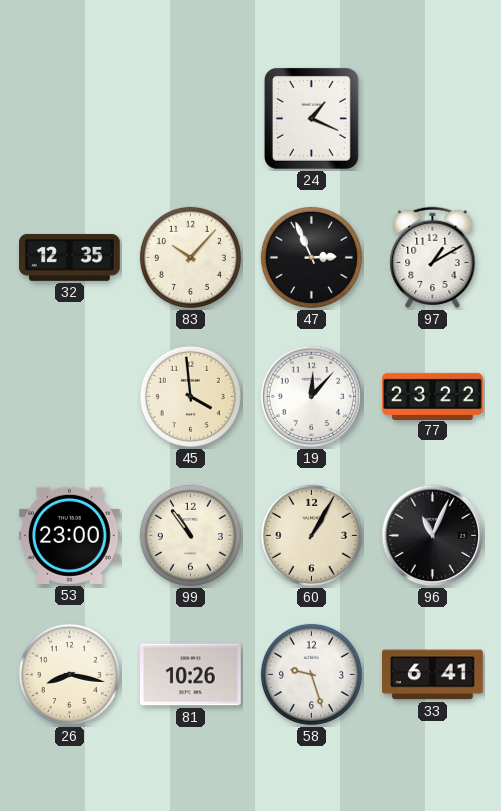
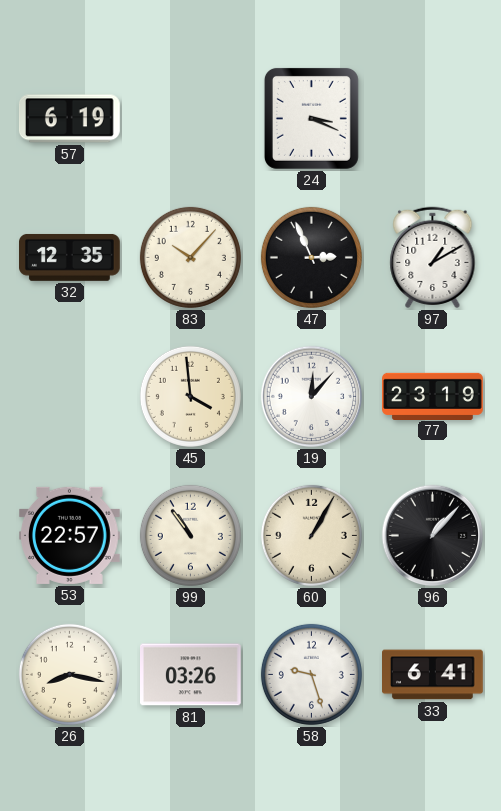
57: none -> 6:19
24: 1:19 -> 3:19
77: 23:22 -> 23:19
53: 23:00 -> 22:57
96: 11:04 -> 1:07
81: 10:26 -> 03:26
